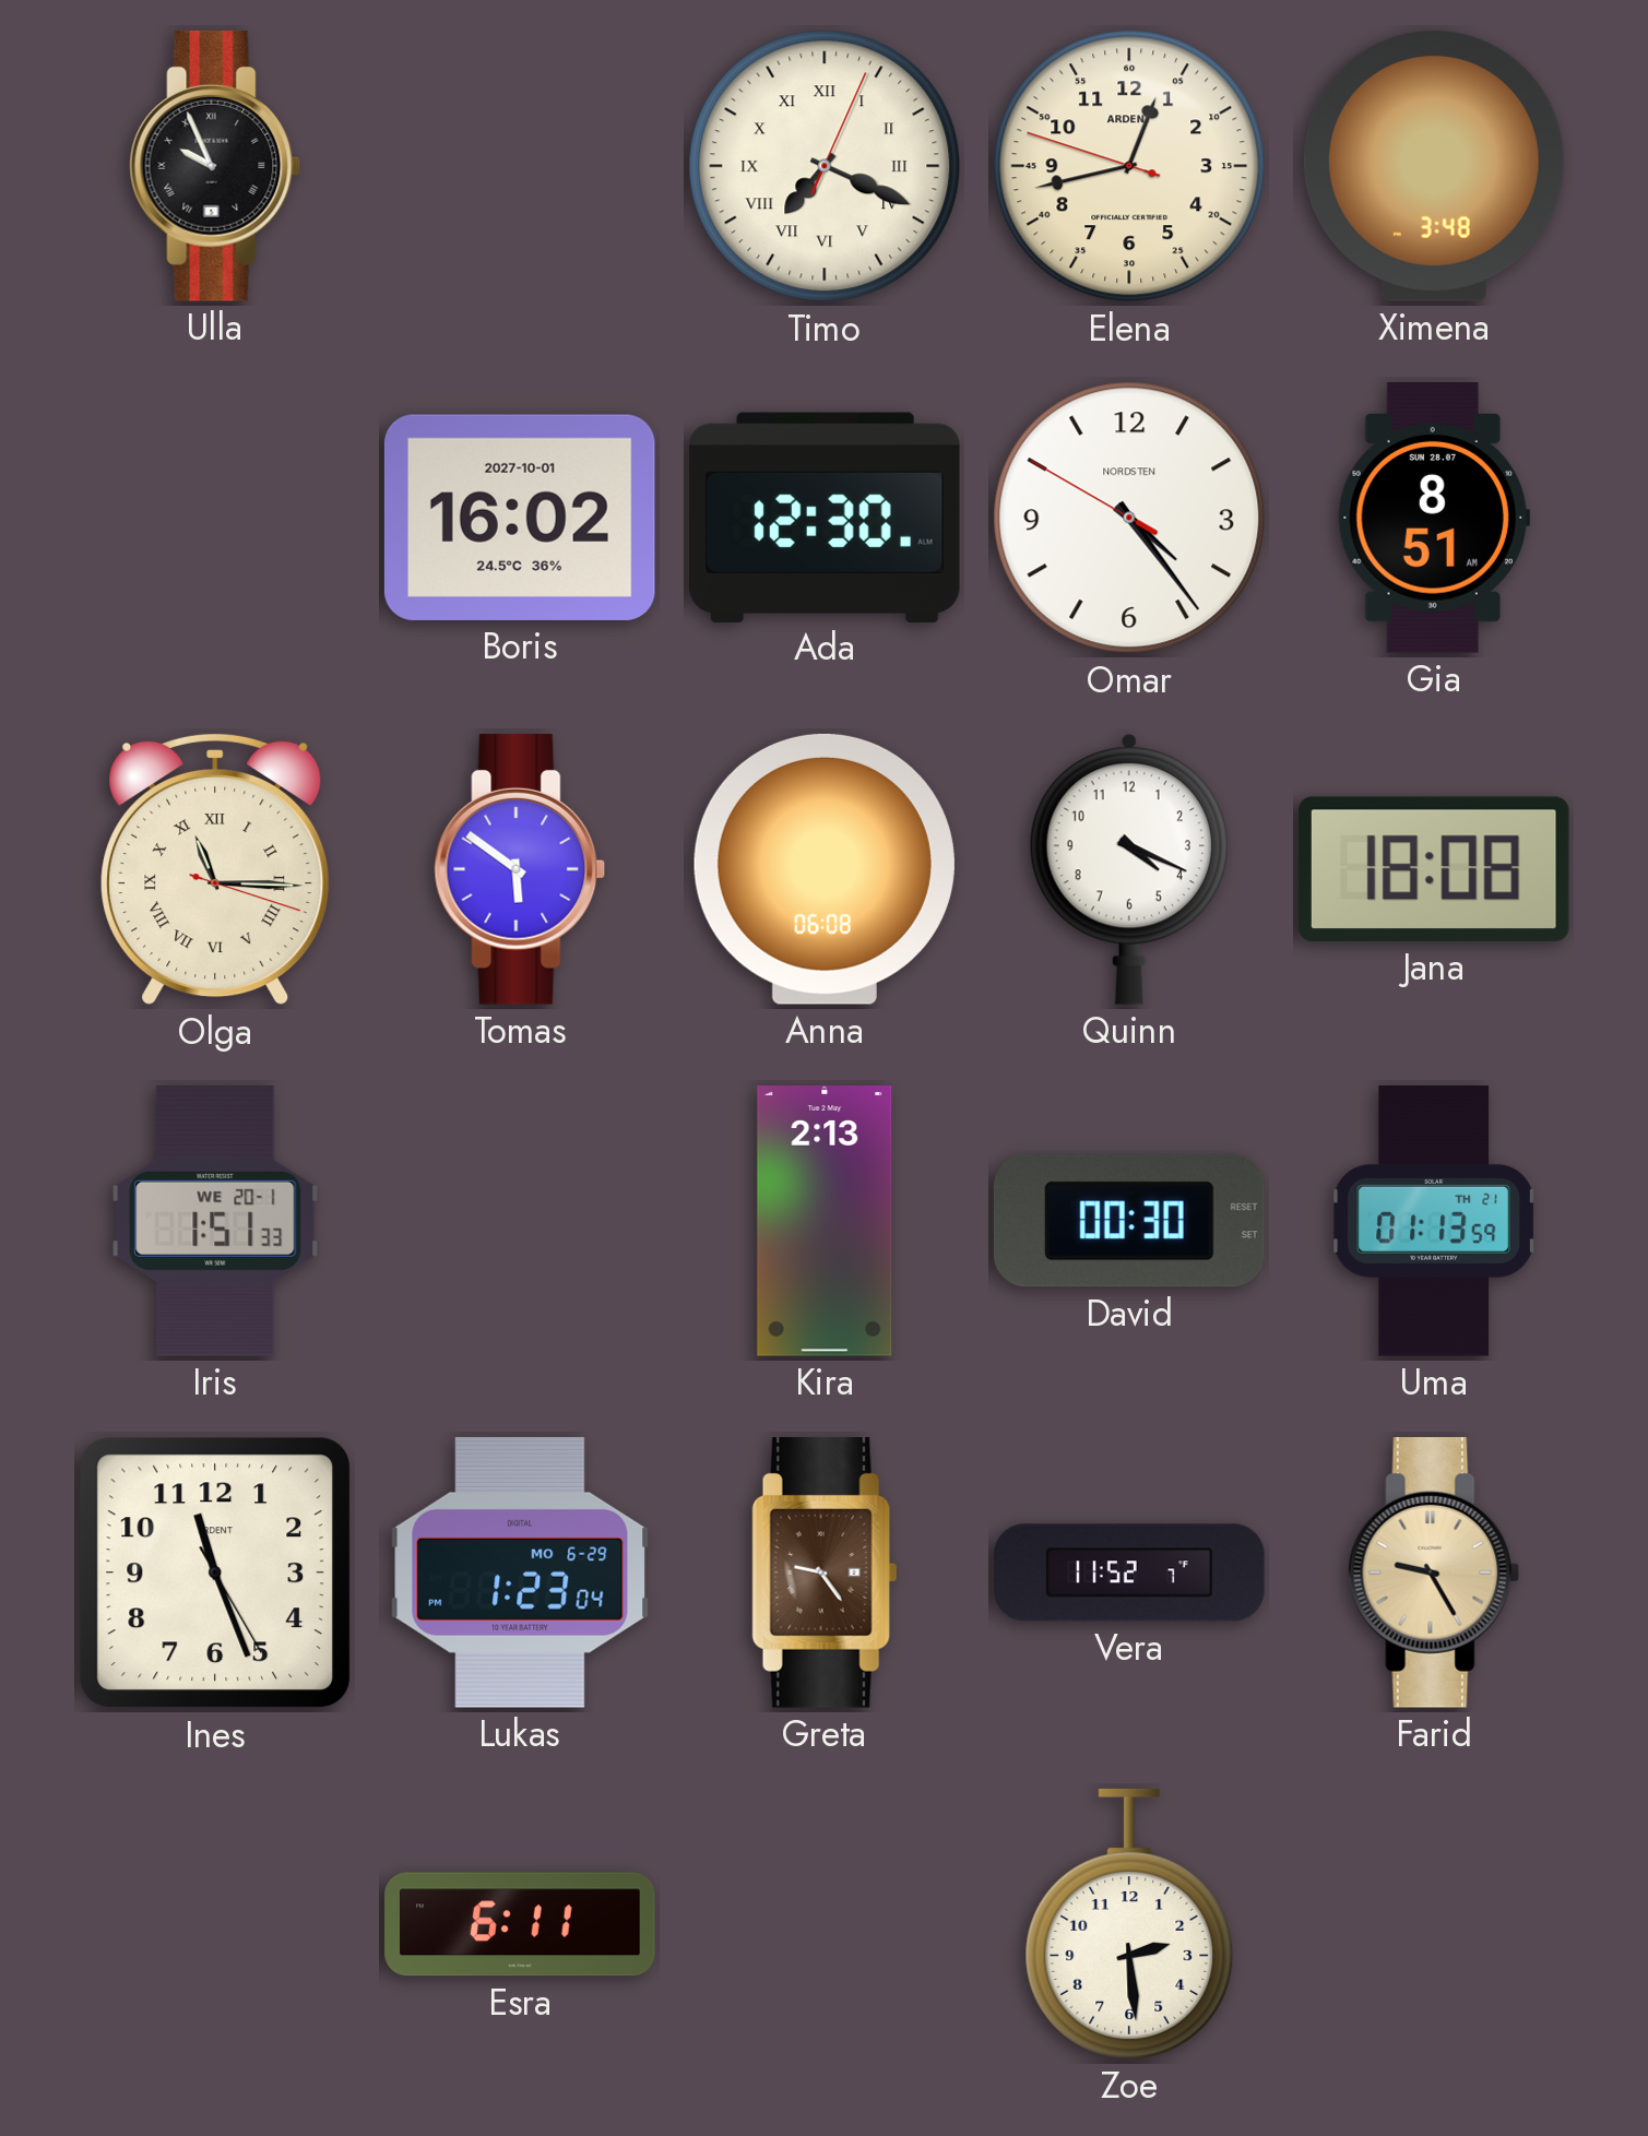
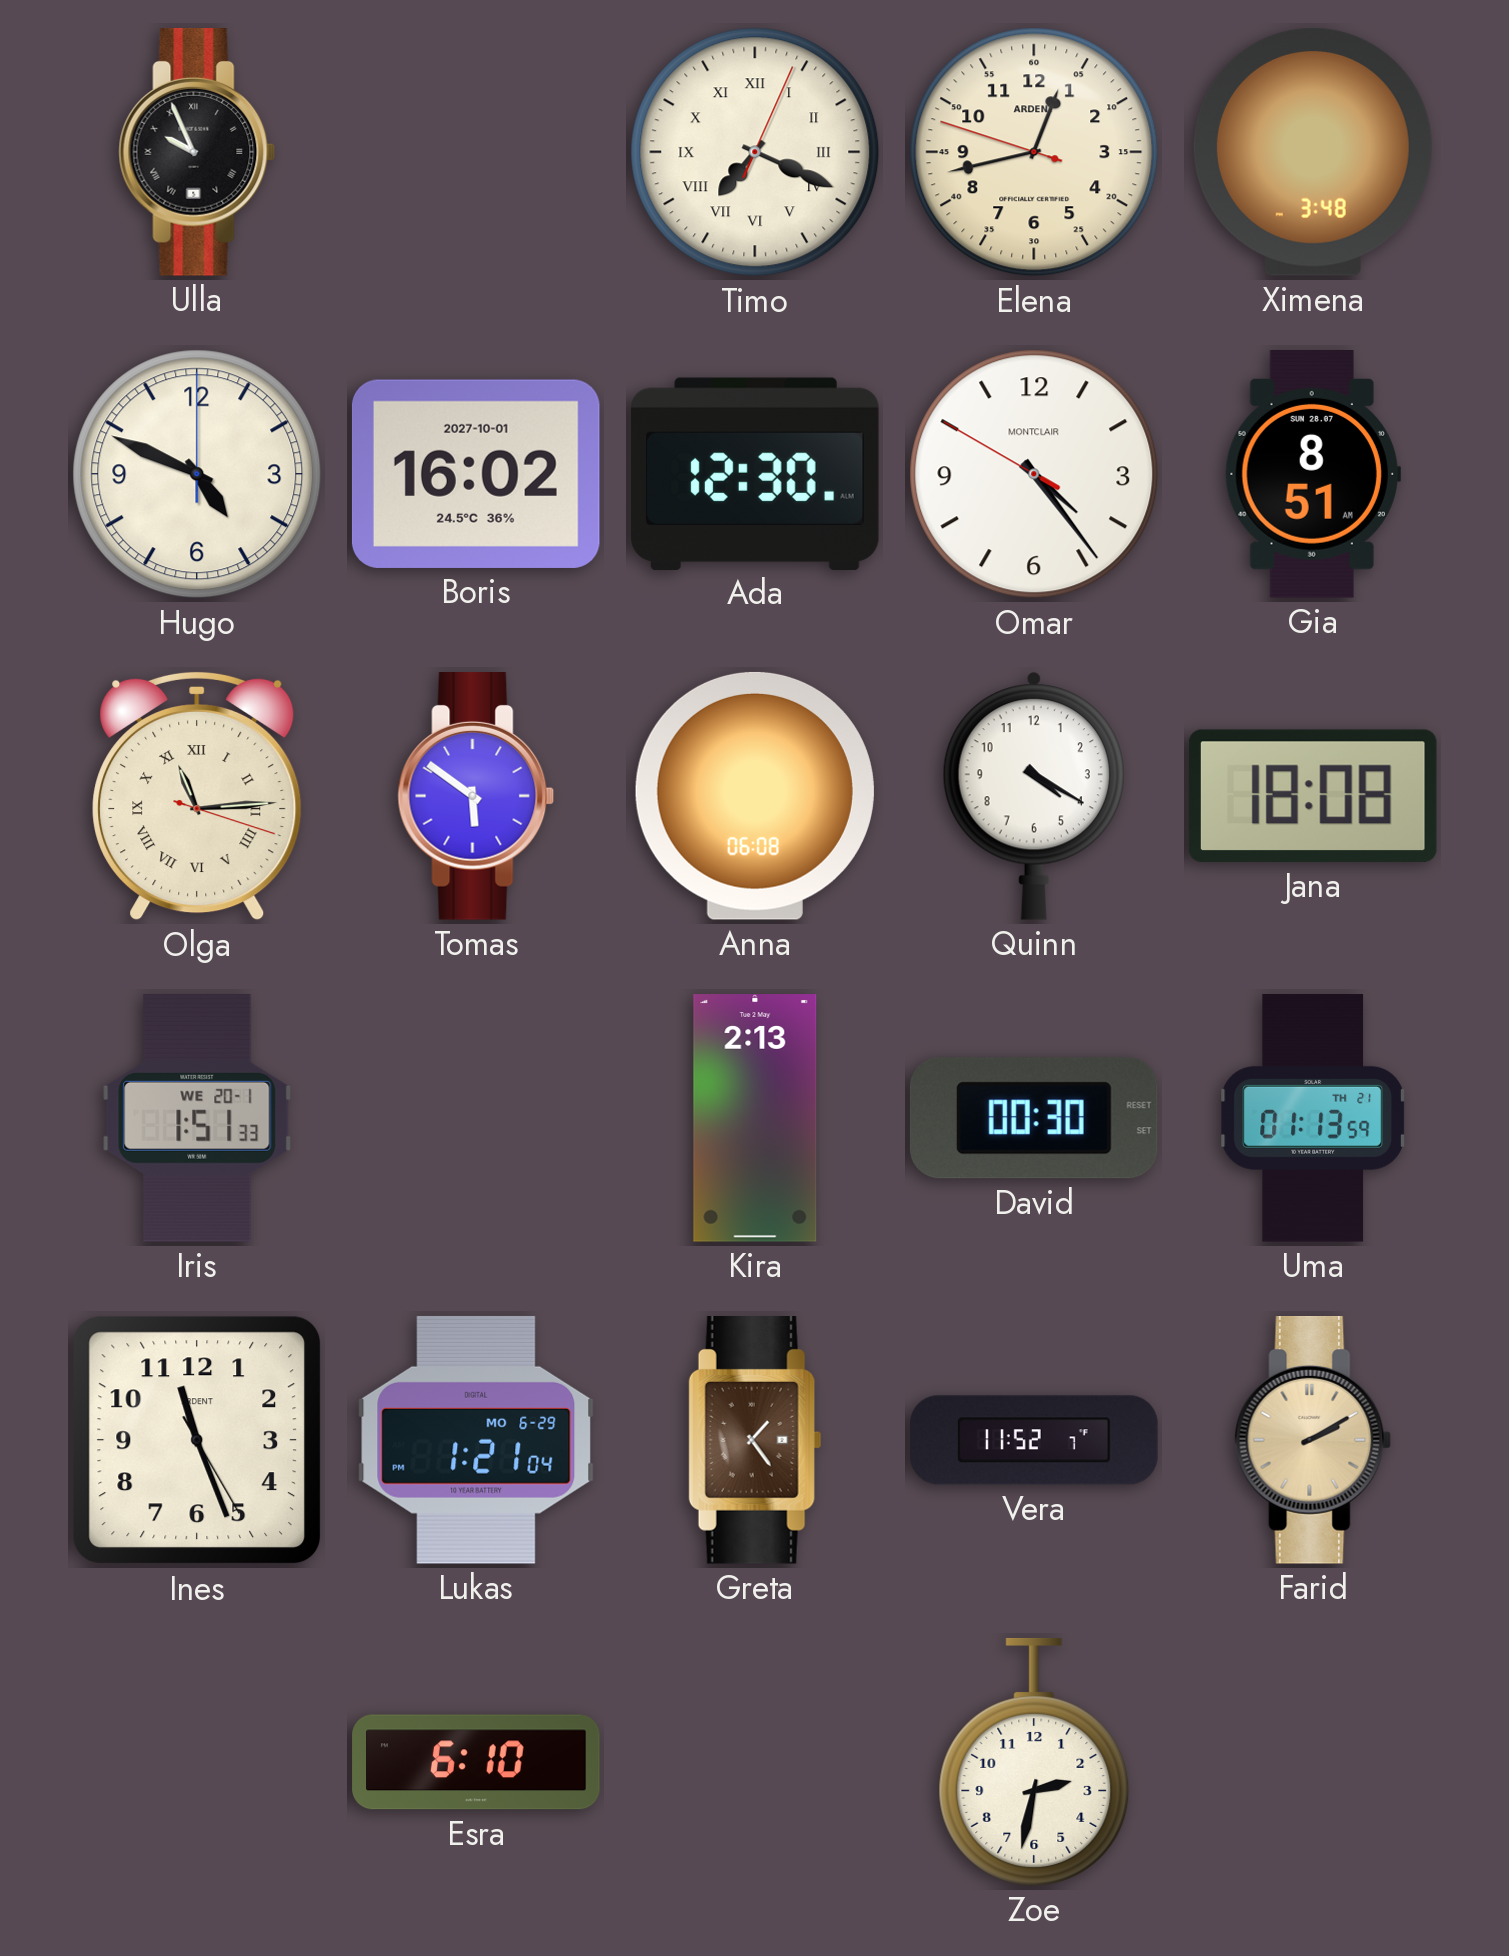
Hugo: none -> 4:49
Omar brand: NORDSTEN -> MONTCLAIR
Olga: 11:15 -> 11:14
Quinn: 4:19 -> 4:20
Lukas: 1:23 -> 1:21
Greta: 9:24 -> 1:24
Farid: 9:25 -> 2:10
Esra: 6:11 -> 6:10
Zoe: 2:29 -> 2:32
